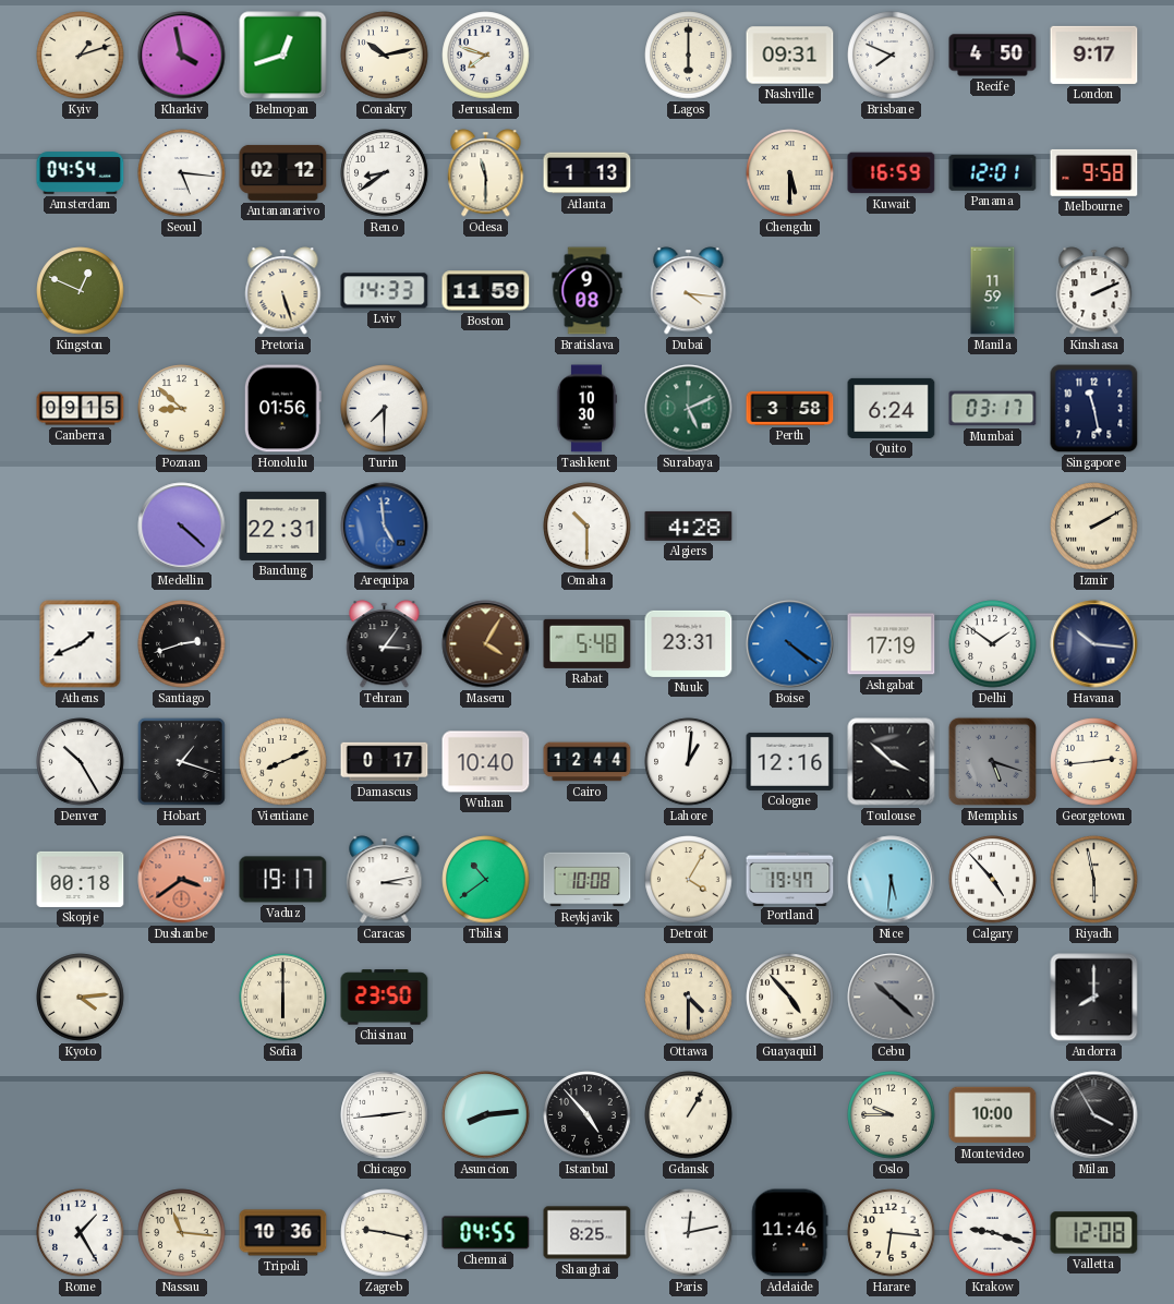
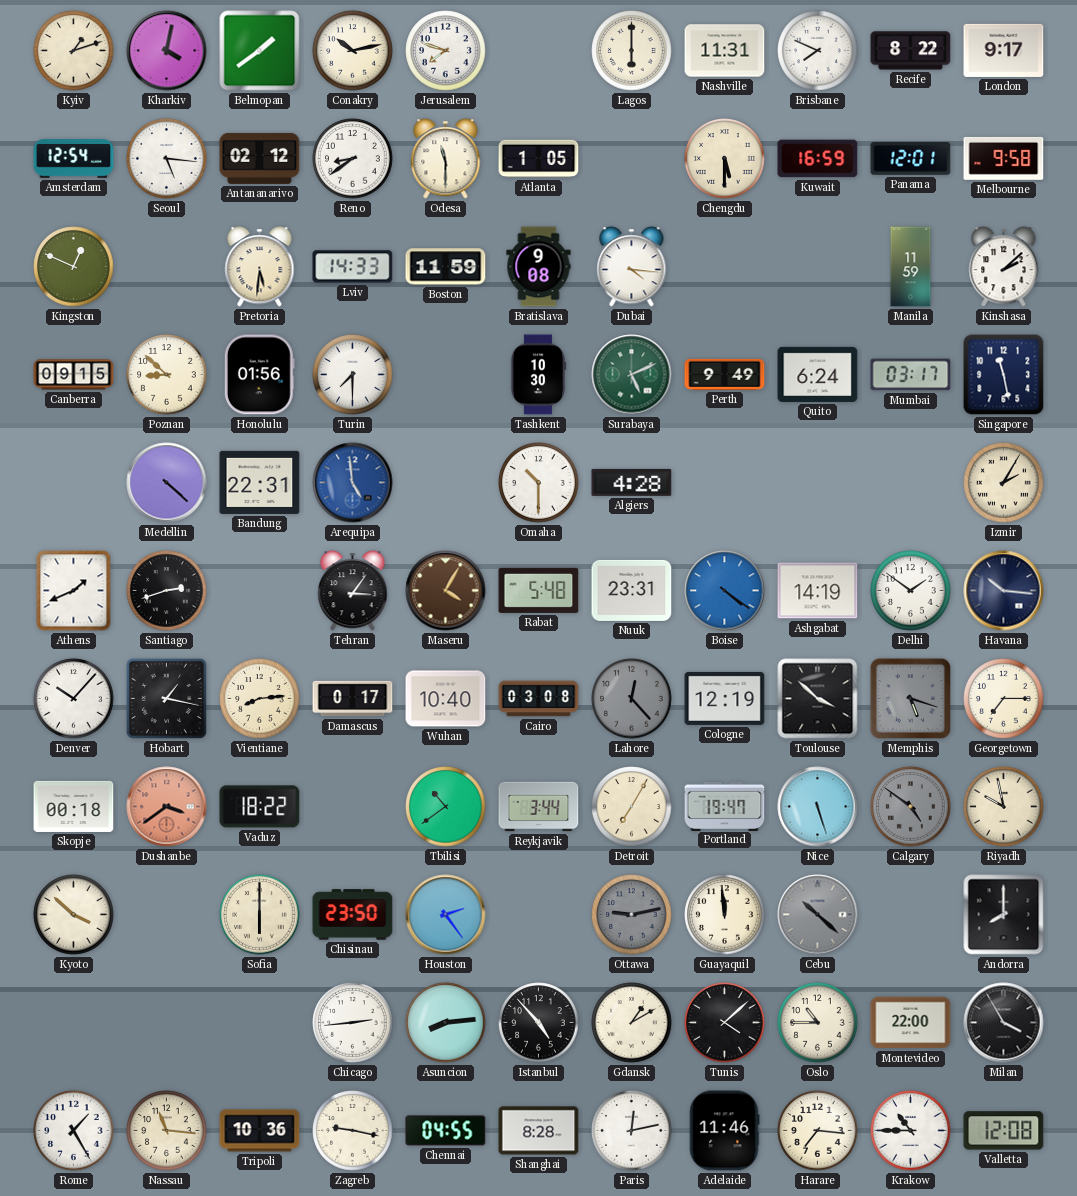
Kharkiv: 3:58 -> 4:02
Belmopan: 12:42 -> 1:39
Nashville: 09:31 -> 11:31
Recife: 4:50 -> 8:22
Amsterdam: 04:54 -> 12:54
Atlanta: 1:13 -> 1:05
Pretoria: 5:27 -> 5:31
Kinshasa: 2:11 -> 2:08
Perth: 3:58 -> 9:49
Izmir: 2:10 -> 2:05
Ashgabat: 17:19 -> 14:19
Denver: 10:25 -> 10:07
Hobart: 1:18 -> 1:17
Vientiane: 8:11 -> 8:14
Cairo: 12:44 -> 03:08
Lahore: 1:01 -> 12:23
Lahore dial: white -> grey
Cologne: 12:16 -> 12:19
Georgetown: 2:44 -> 7:15
Vaduz: 19:17 -> 18:22
Caracas: 3:13 -> none
Reykjavik: 10:08 -> 3:44
Detroit: 4:05 -> 7:05
Nice: 5:31 -> 5:27
Calgary: 4:53 -> 4:51
Calgary dial: white -> grey
Riyadh: 5:58 -> 9:58
Kyoto: 4:14 -> 3:52
Houston: none -> 2:24
Ottawa: 4:30 -> 9:13
Ottawa dial: cream -> grey
Guayaquil: 4:53 -> 11:59
Gdansk: 1:05 -> 1:10
Tunis: none -> 4:08
Oslo: 9:45 -> 10:45
Montevideo: 10:00 -> 22:00
Shanghai: 8:25 -> 8:28
Harare: 6:16 -> 7:16
Krakow: 9:18 -> 10:45
